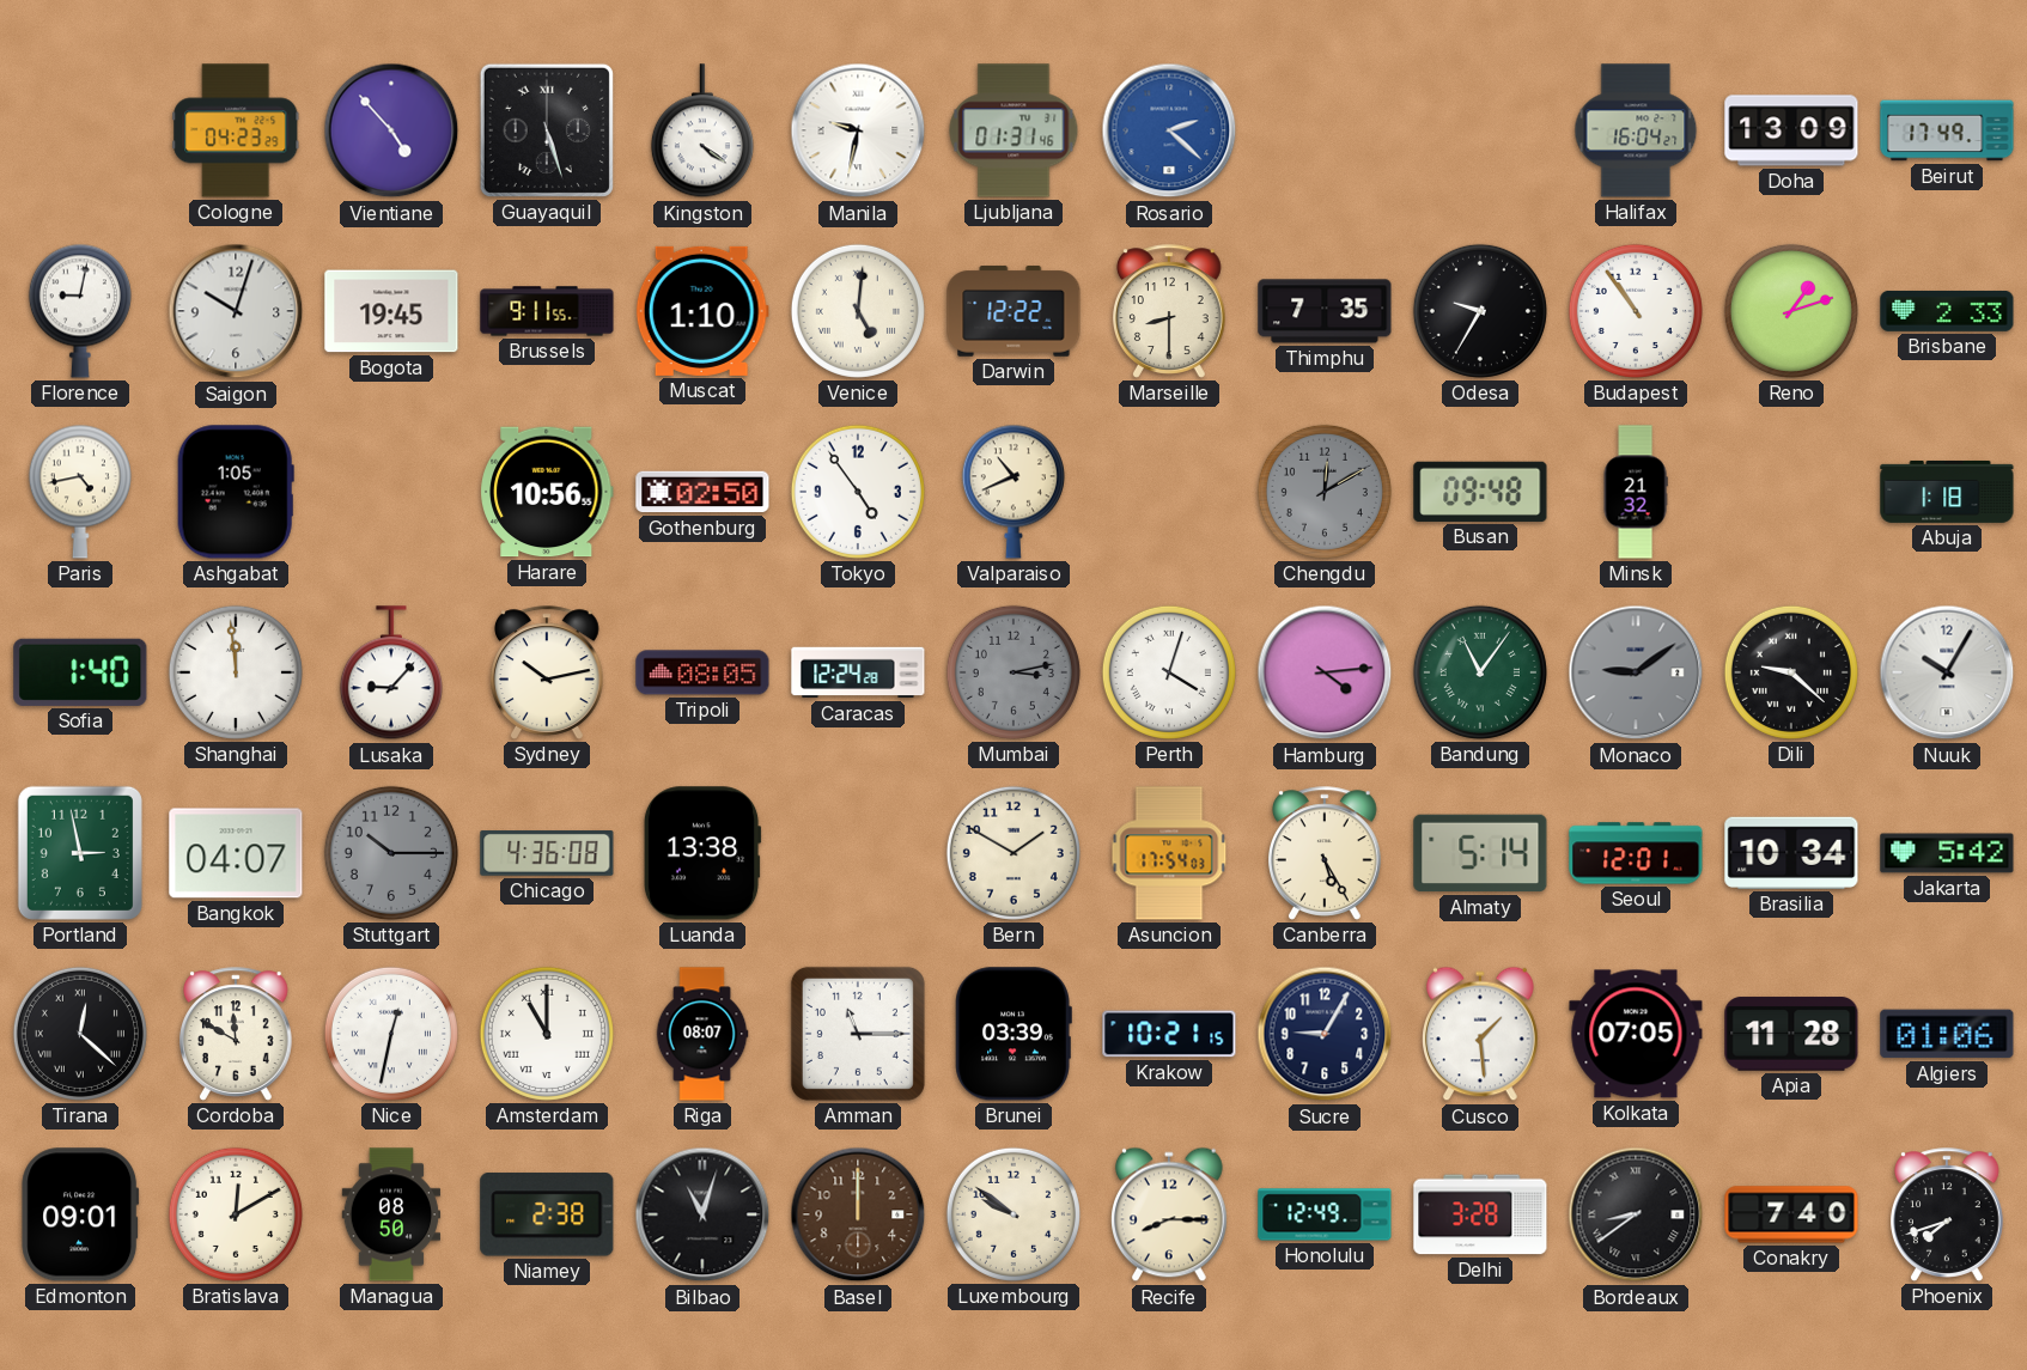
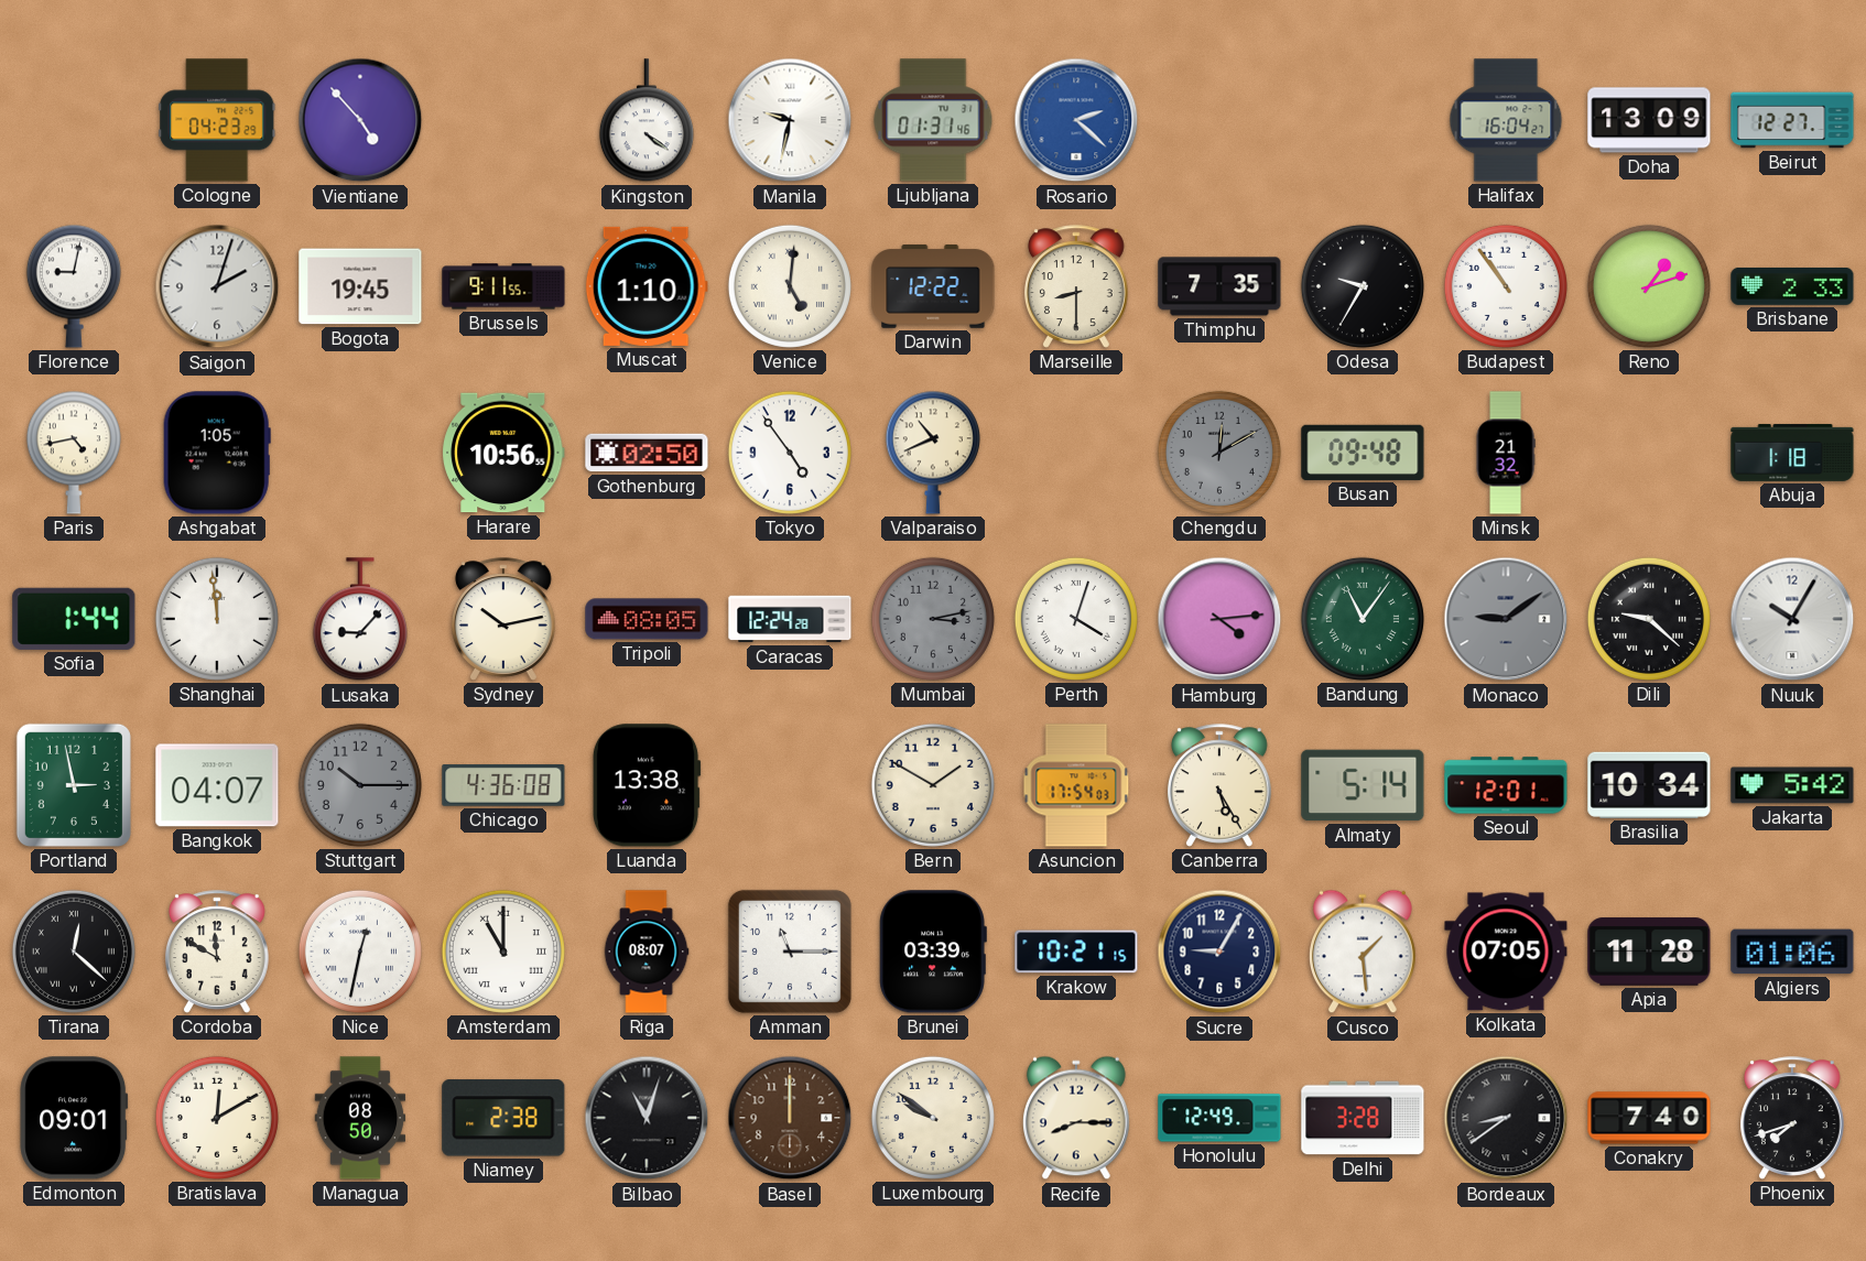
Guayaquil: 5:27 -> none
Beirut: 17:49 -> 12:27
Saigon: 10:03 -> 2:03
Sofia: 1:40 -> 1:44
